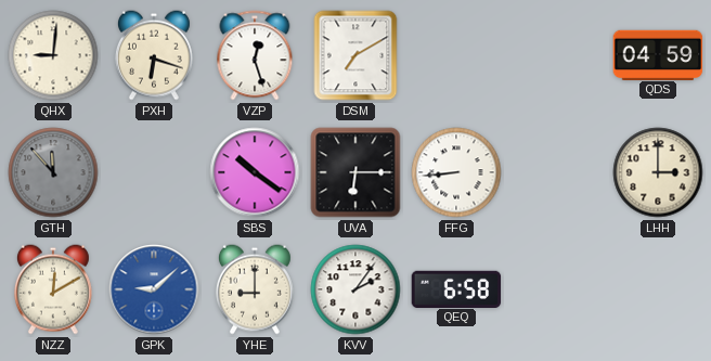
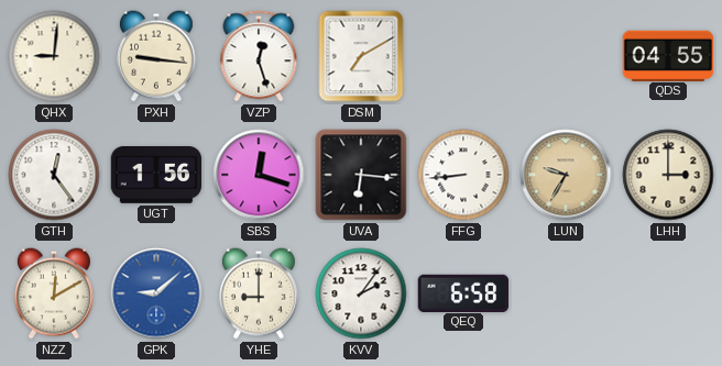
PXH: 6:18 -> 9:16
QDS: 04:59 -> 04:55
GTH: 11:53 -> 12:24
GTH dial: grey -> white
UGT: none -> 1:56
SBS: 10:21 -> 12:18
UVA: 6:15 -> 6:16
LUN: none -> 9:35
